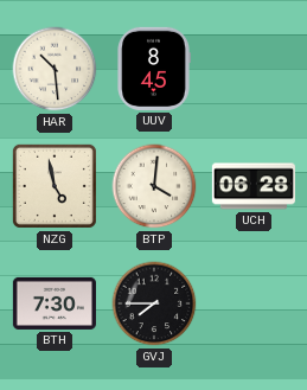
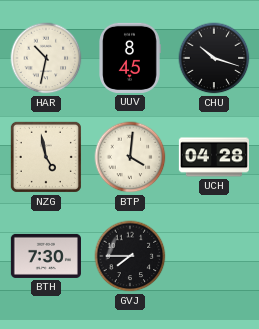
HAR: 10:29 -> 10:32
CHU: none -> 10:18
UCH: 06:28 -> 04:28
